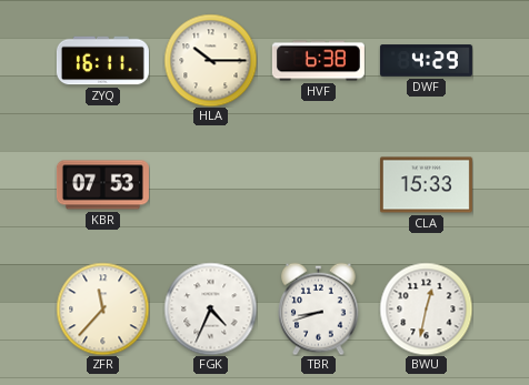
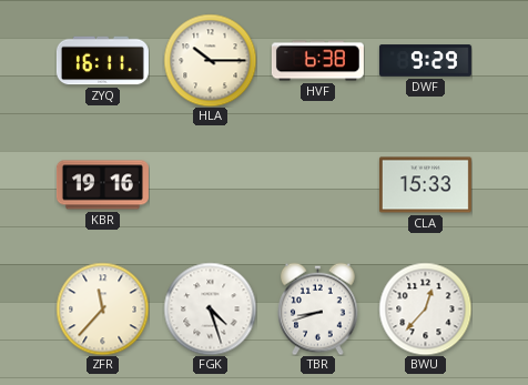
DWF: 4:29 -> 9:29
KBR: 07:53 -> 19:16
FGK: 4:34 -> 4:27
BWU: 12:32 -> 12:37
